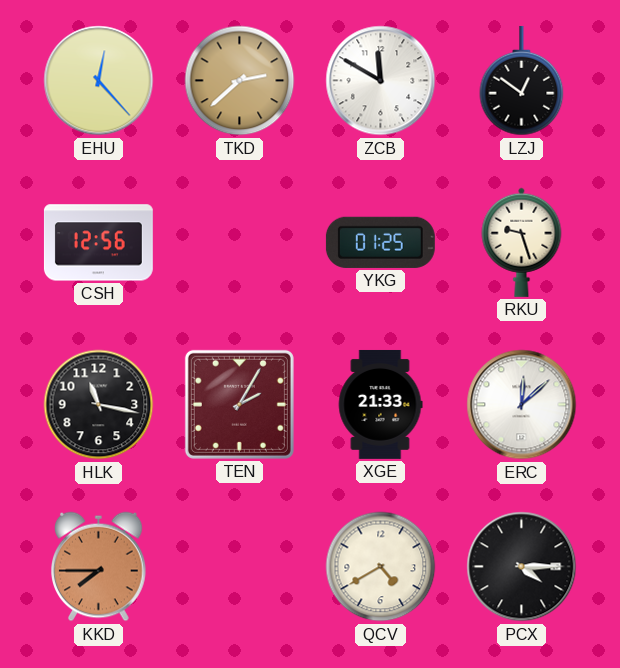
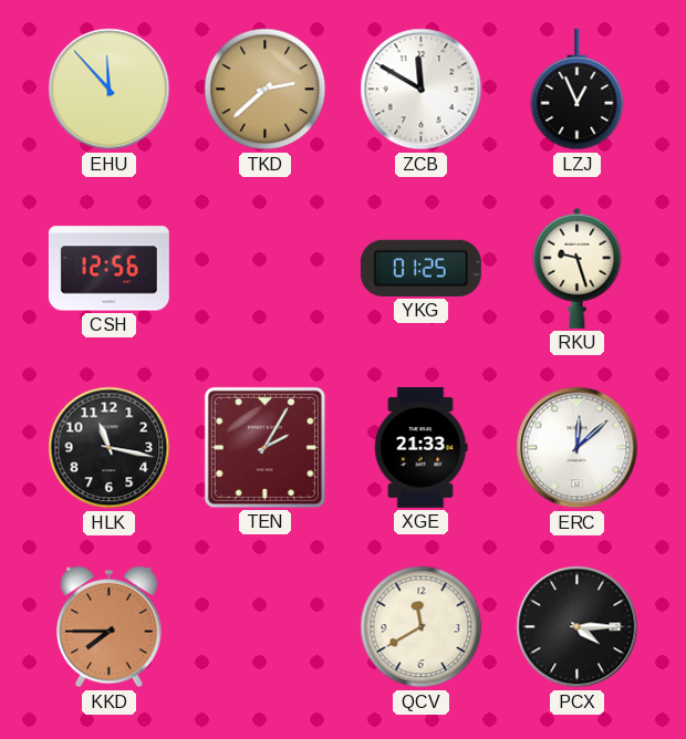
EHU: 12:23 -> 11:53
LZJ: 12:51 -> 12:56
QCV: 4:40 -> 11:40
